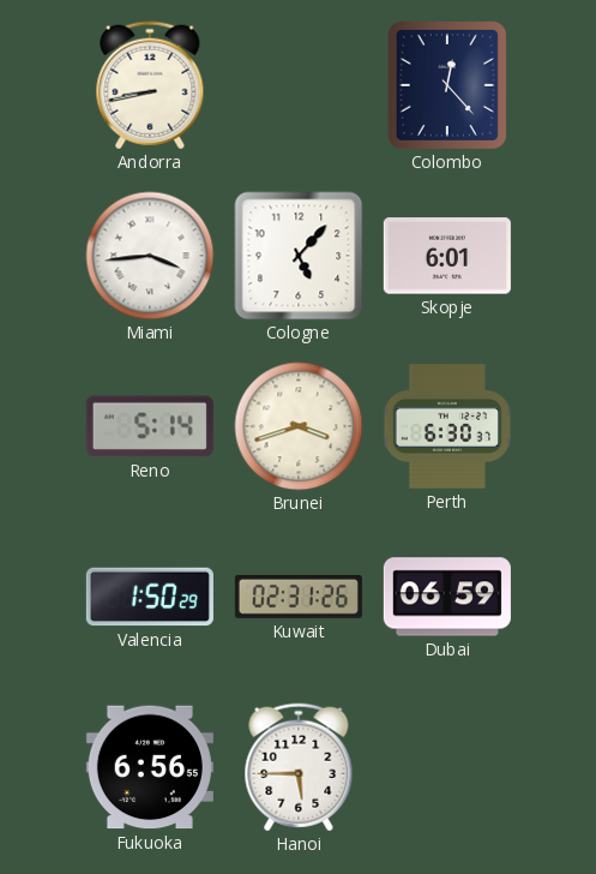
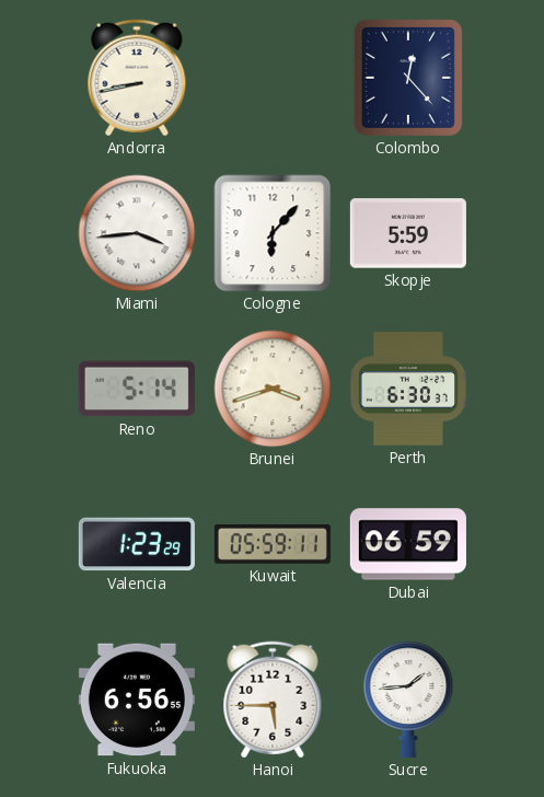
Cologne: 5:07 -> 6:07
Skopje: 6:01 -> 5:59
Valencia: 1:50 -> 1:23
Kuwait: 02:31 -> 05:59
Sucre: none -> 1:44
